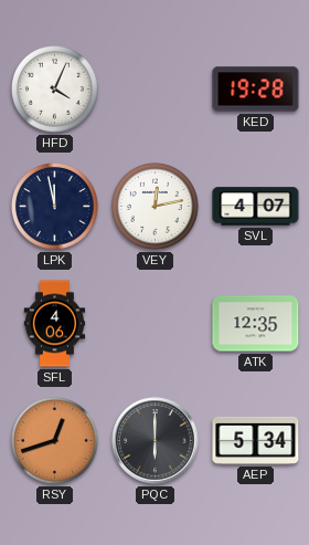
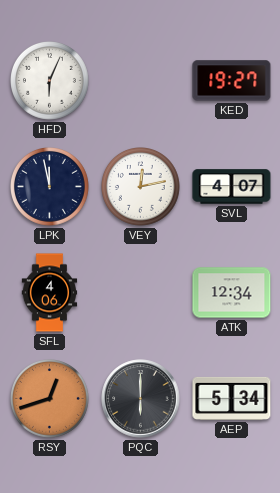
HFD: 4:04 -> 6:04
KED: 19:28 -> 19:27
ATK: 12:35 -> 12:34
